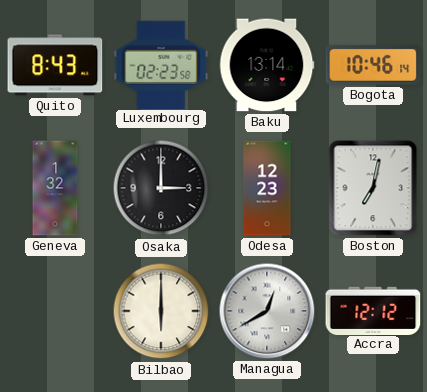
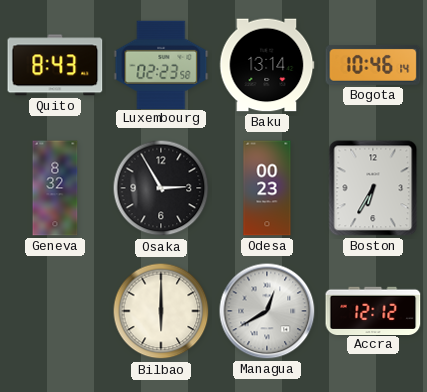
Geneva: 1:32 -> 8:32
Osaka: 3:00 -> 2:55
Odesa: 12:23 -> 00:23
Boston: 7:02 -> 6:35
